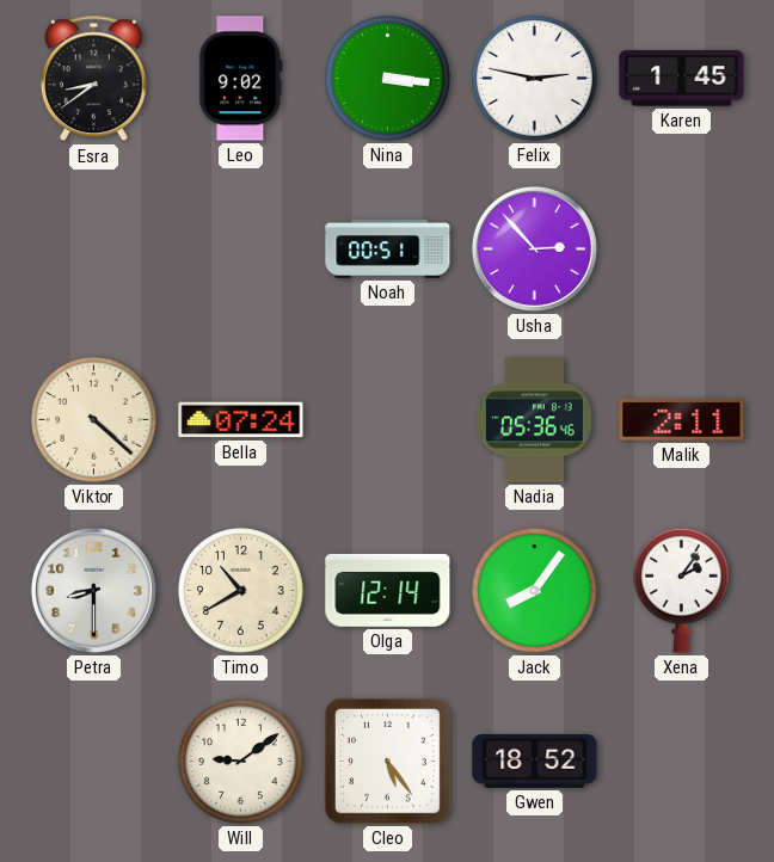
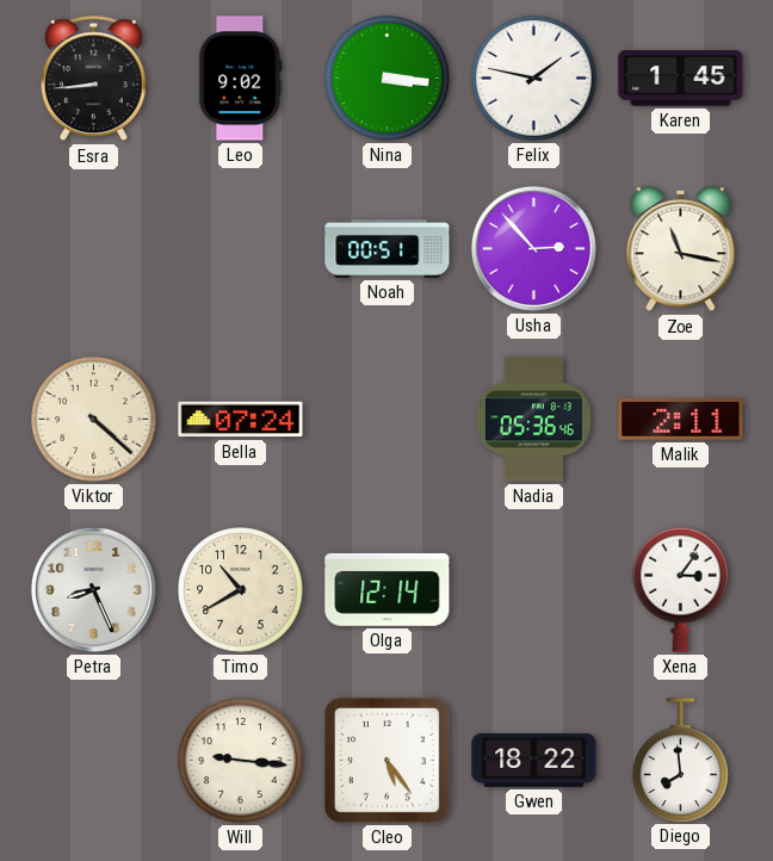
Esra: 8:39 -> 8:44
Felix: 2:47 -> 1:47
Zoe: none -> 11:17
Petra: 8:30 -> 8:26
Jack: 8:06 -> none
Xena: 2:06 -> 3:06
Will: 9:09 -> 9:16
Gwen: 18:52 -> 18:22
Diego: none -> 7:59
